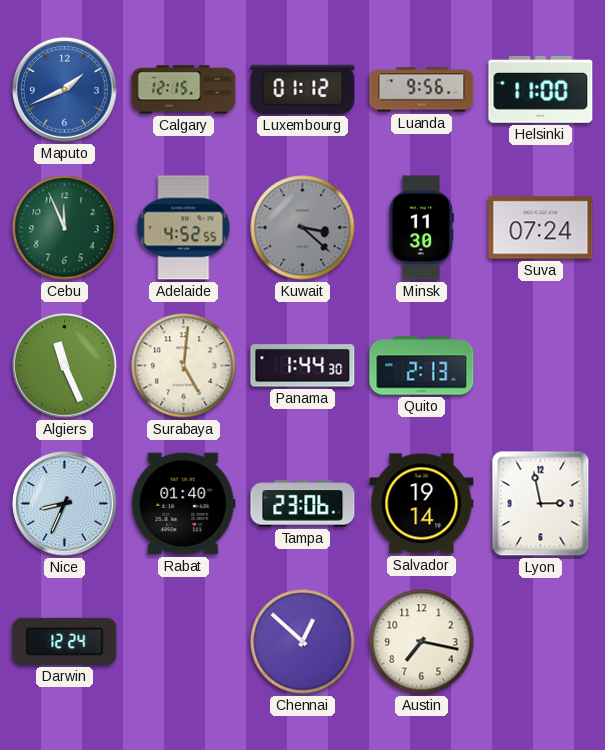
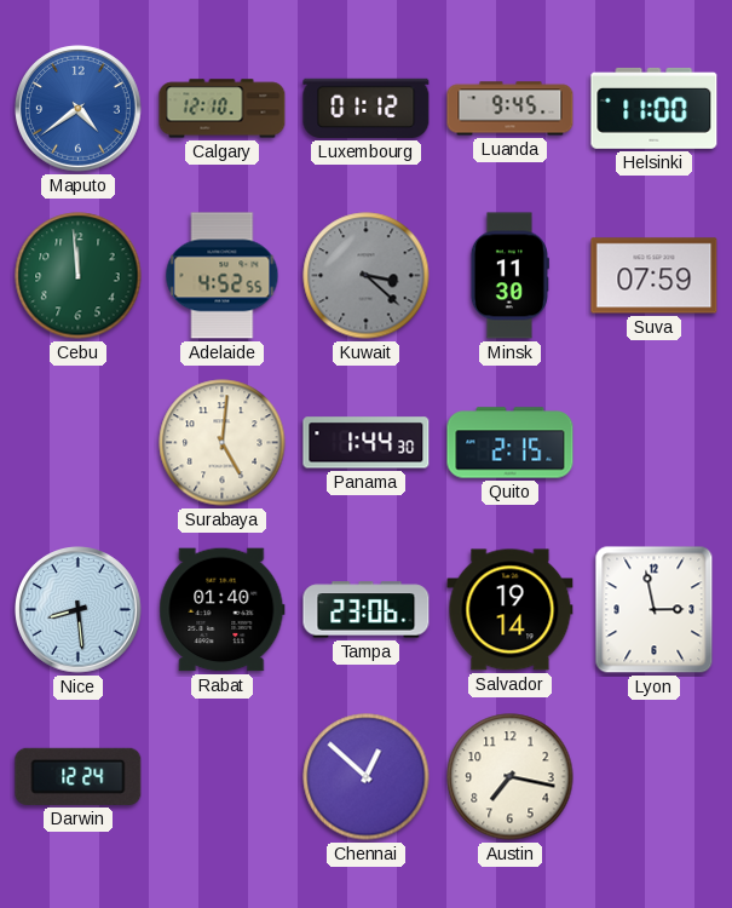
Maputo: 1:41 -> 4:39
Calgary: 12:15 -> 12:10
Luanda: 9:56 -> 9:45
Cebu: 11:56 -> 11:59
Suva: 07:24 -> 07:59
Algiers: 11:26 -> none
Quito: 2:13 -> 2:15
Nice: 8:34 -> 8:29
